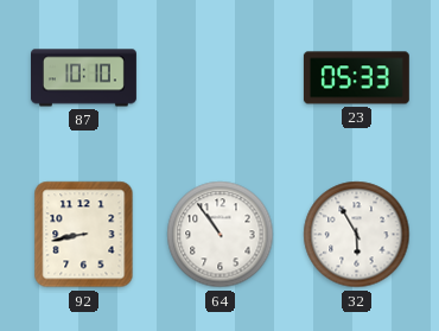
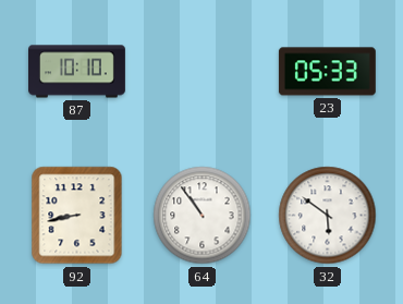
32: 5:55 -> 5:51
